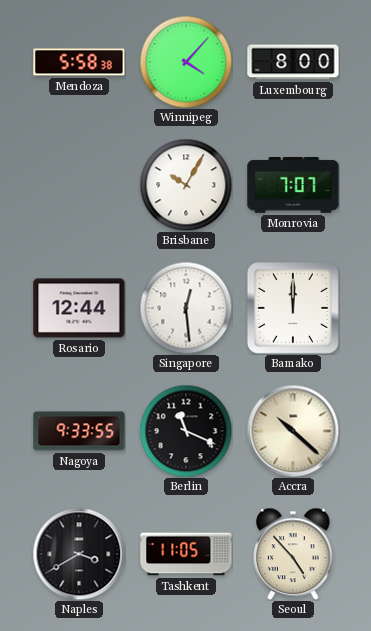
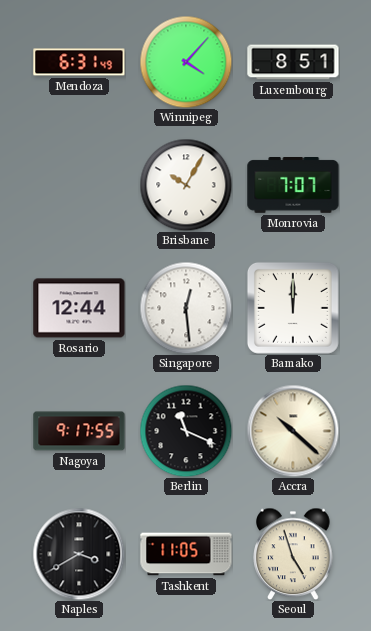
Mendoza: 5:58 -> 6:31
Luxembourg: 8:00 -> 8:51
Nagoya: 9:33 -> 9:17
Seoul: 4:53 -> 4:57
